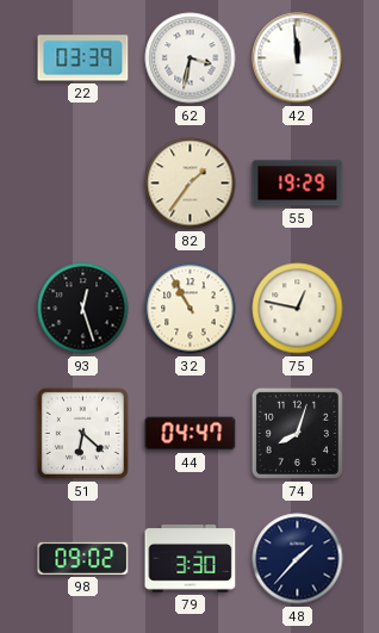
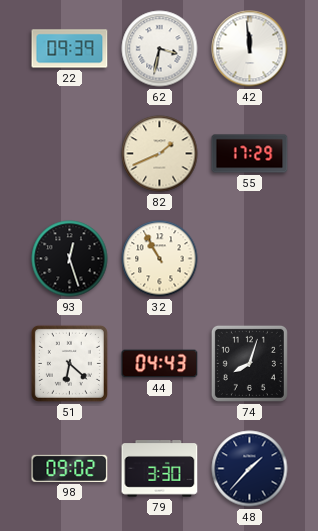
22: 03:39 -> 09:39
82: 1:36 -> 1:41
55: 19:29 -> 17:29
75: 12:47 -> none
44: 04:47 -> 04:43
